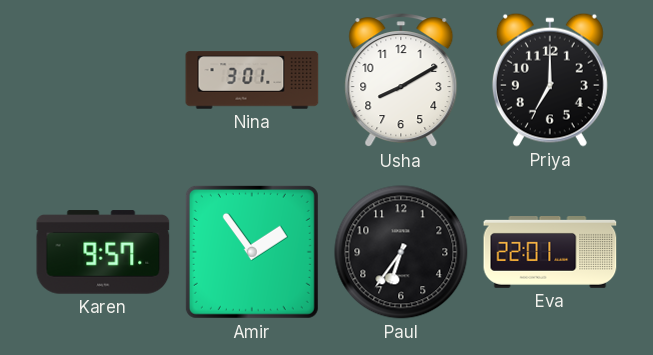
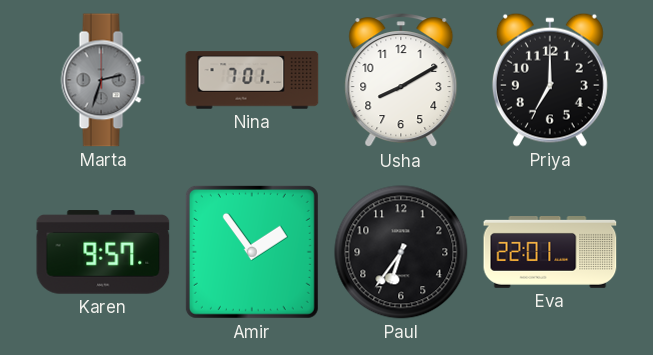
Marta: none -> 2:33
Nina: 3:01 -> 7:01
